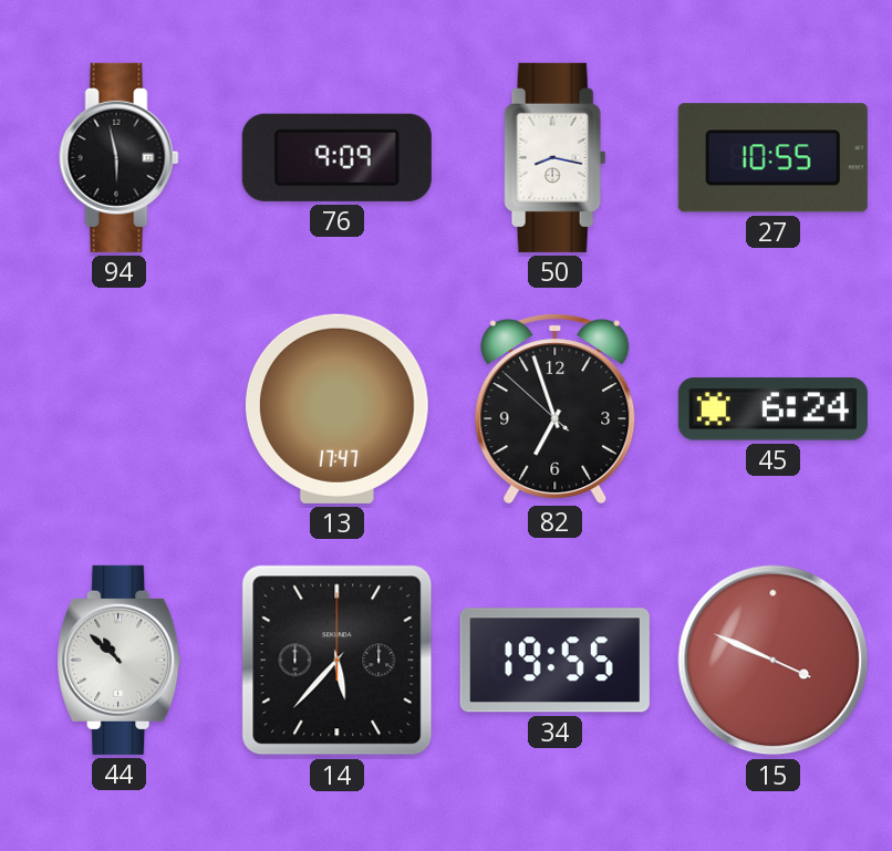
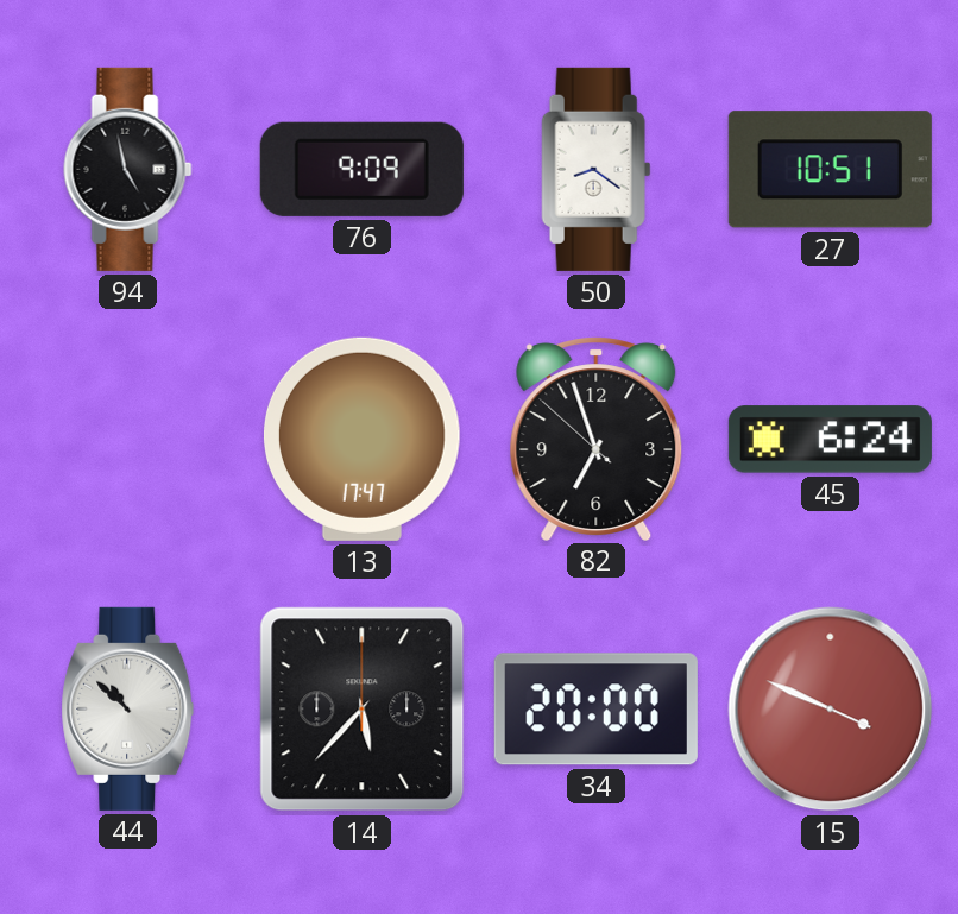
94: 5:58 -> 4:58
50: 8:17 -> 8:21
27: 10:55 -> 10:51
34: 19:55 -> 20:00
